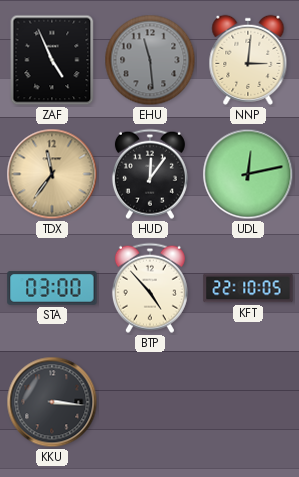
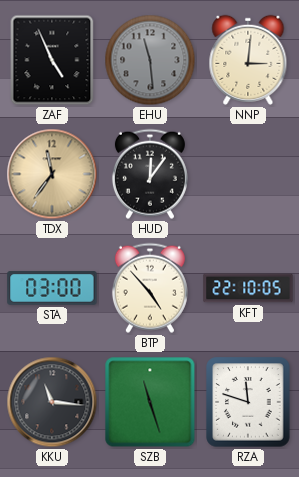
UDL: 12:13 -> none
KKU: 3:16 -> 11:16
SZB: none -> 11:27
RZA: none -> 11:48
